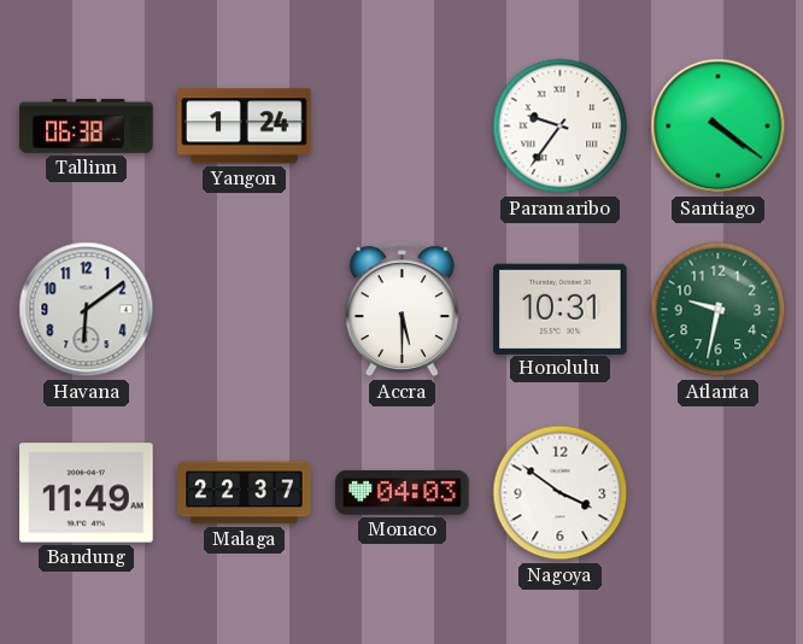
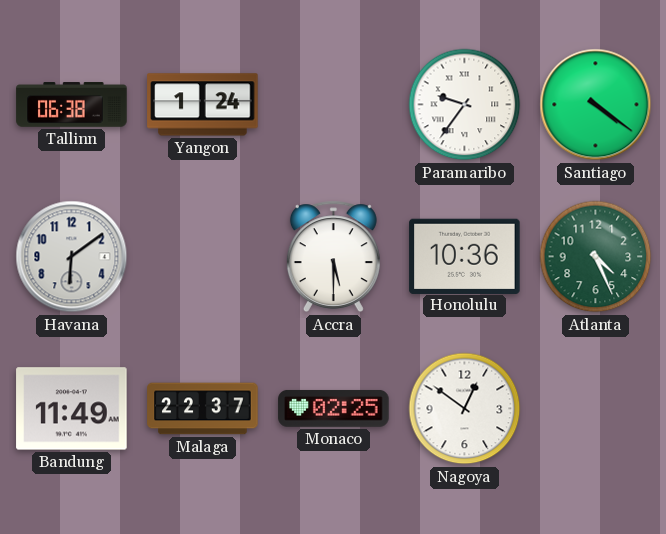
Honolulu: 10:31 -> 10:36
Atlanta: 9:32 -> 4:26
Monaco: 04:03 -> 02:25
Nagoya: 3:51 -> 12:51
